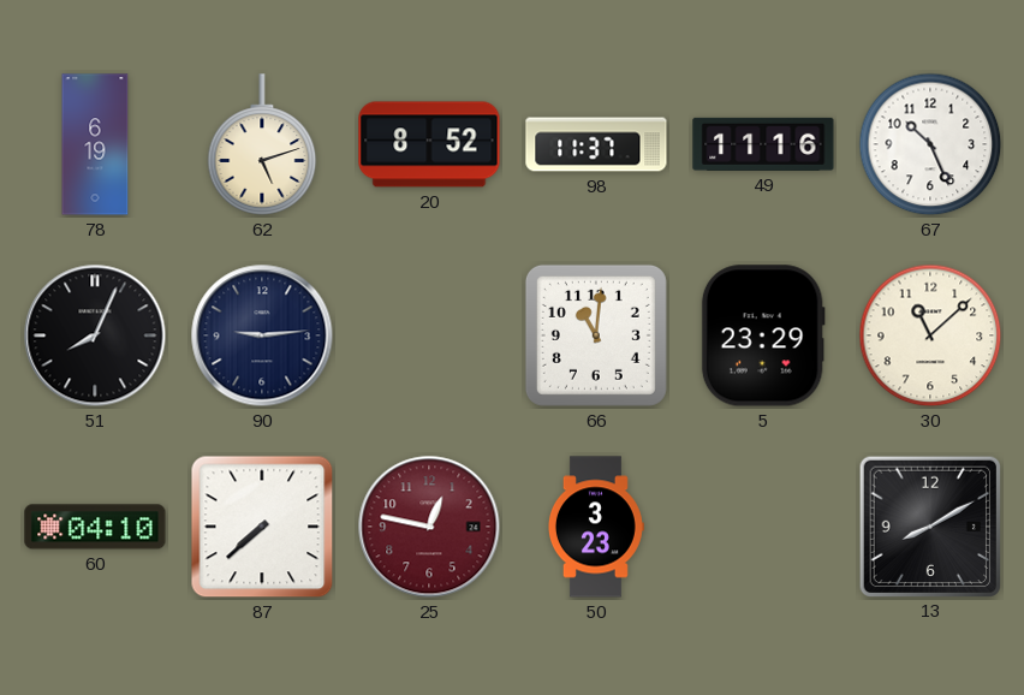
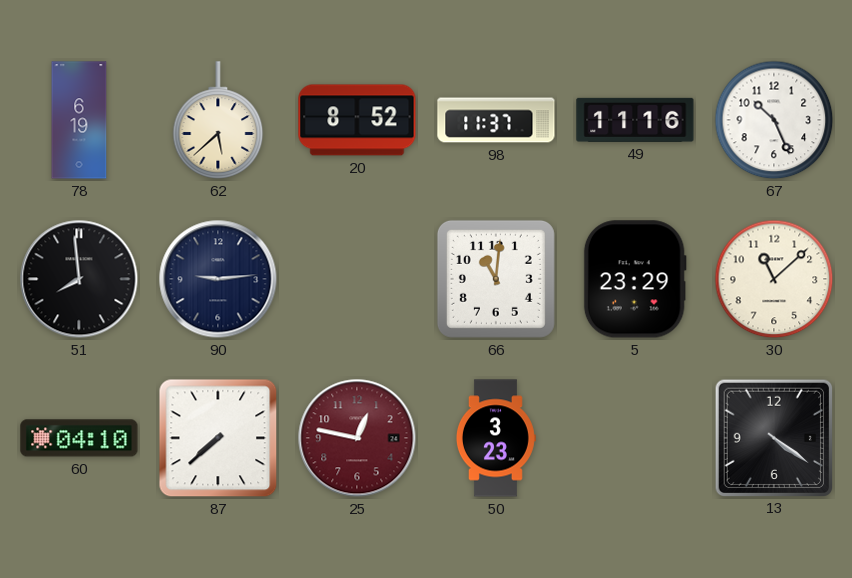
62: 5:12 -> 5:38
51: 8:04 -> 7:59
13: 8:10 -> 4:21
